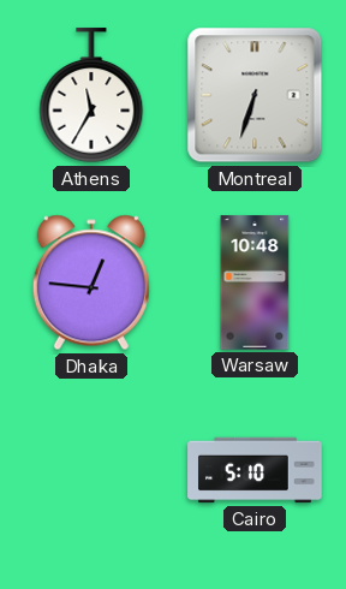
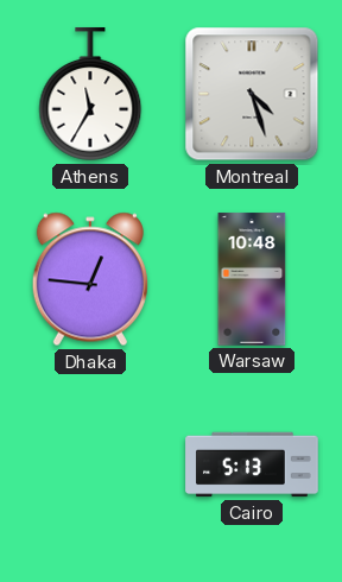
Montreal: 6:33 -> 4:27
Cairo: 5:10 -> 5:13
